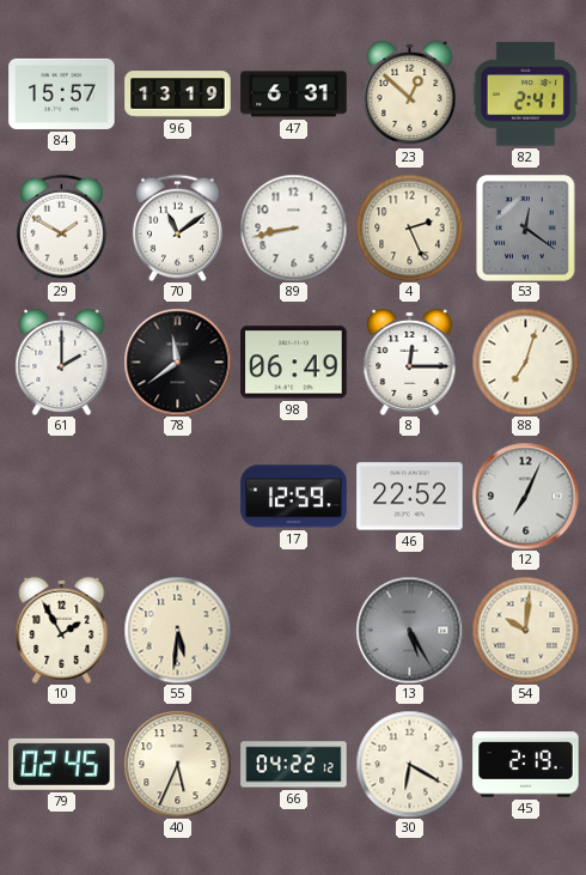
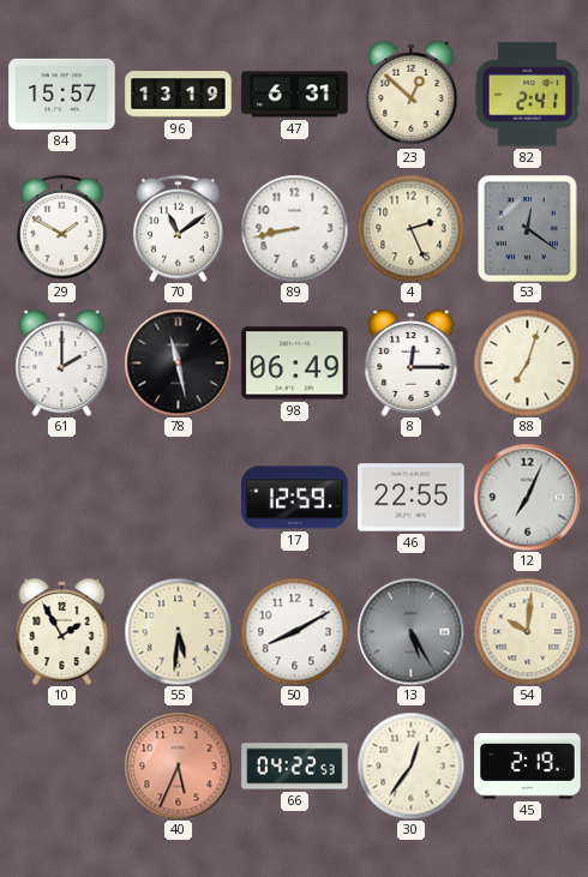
78: 11:39 -> 11:28
46: 22:52 -> 22:55
50: none -> 8:10
79: 02:45 -> none
40 dial: cream -> salmon
66: 04:22:12 -> 04:22:53
30: 6:20 -> 12:36
